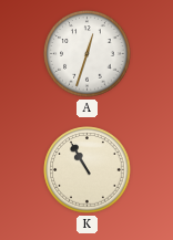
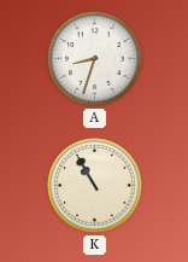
A: 12:33 -> 8:33
